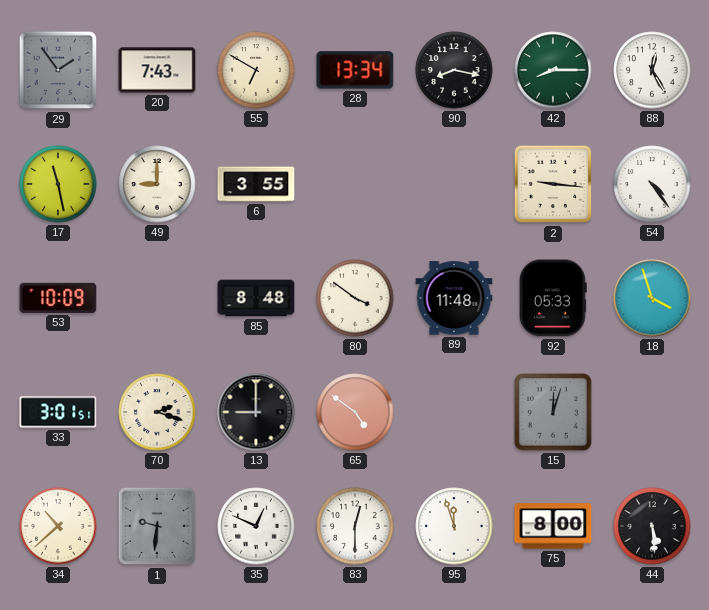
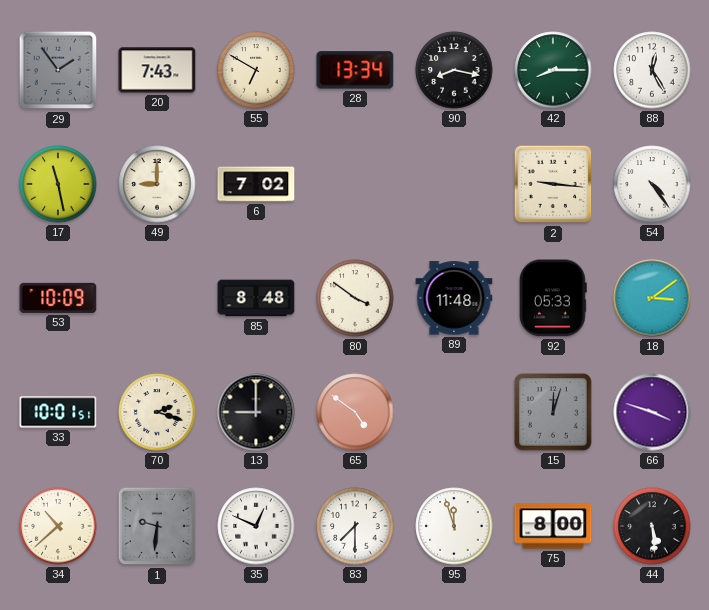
6: 3:55 -> 7:02
18: 3:57 -> 3:09
33: 3:01 -> 10:01
66: none -> 3:48
83: 12:30 -> 7:30
